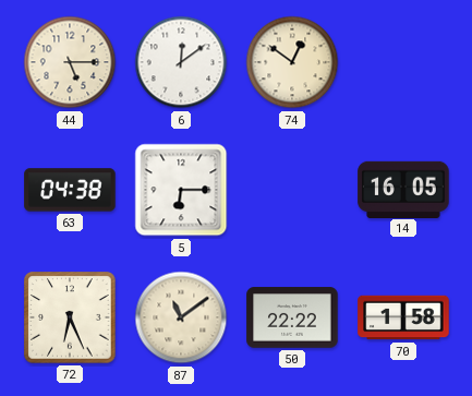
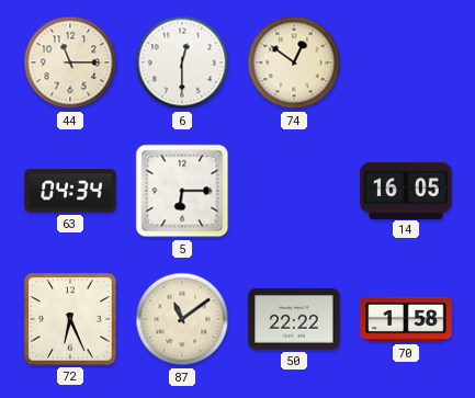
44: 5:15 -> 11:15
6: 12:09 -> 12:30
63: 04:38 -> 04:34
